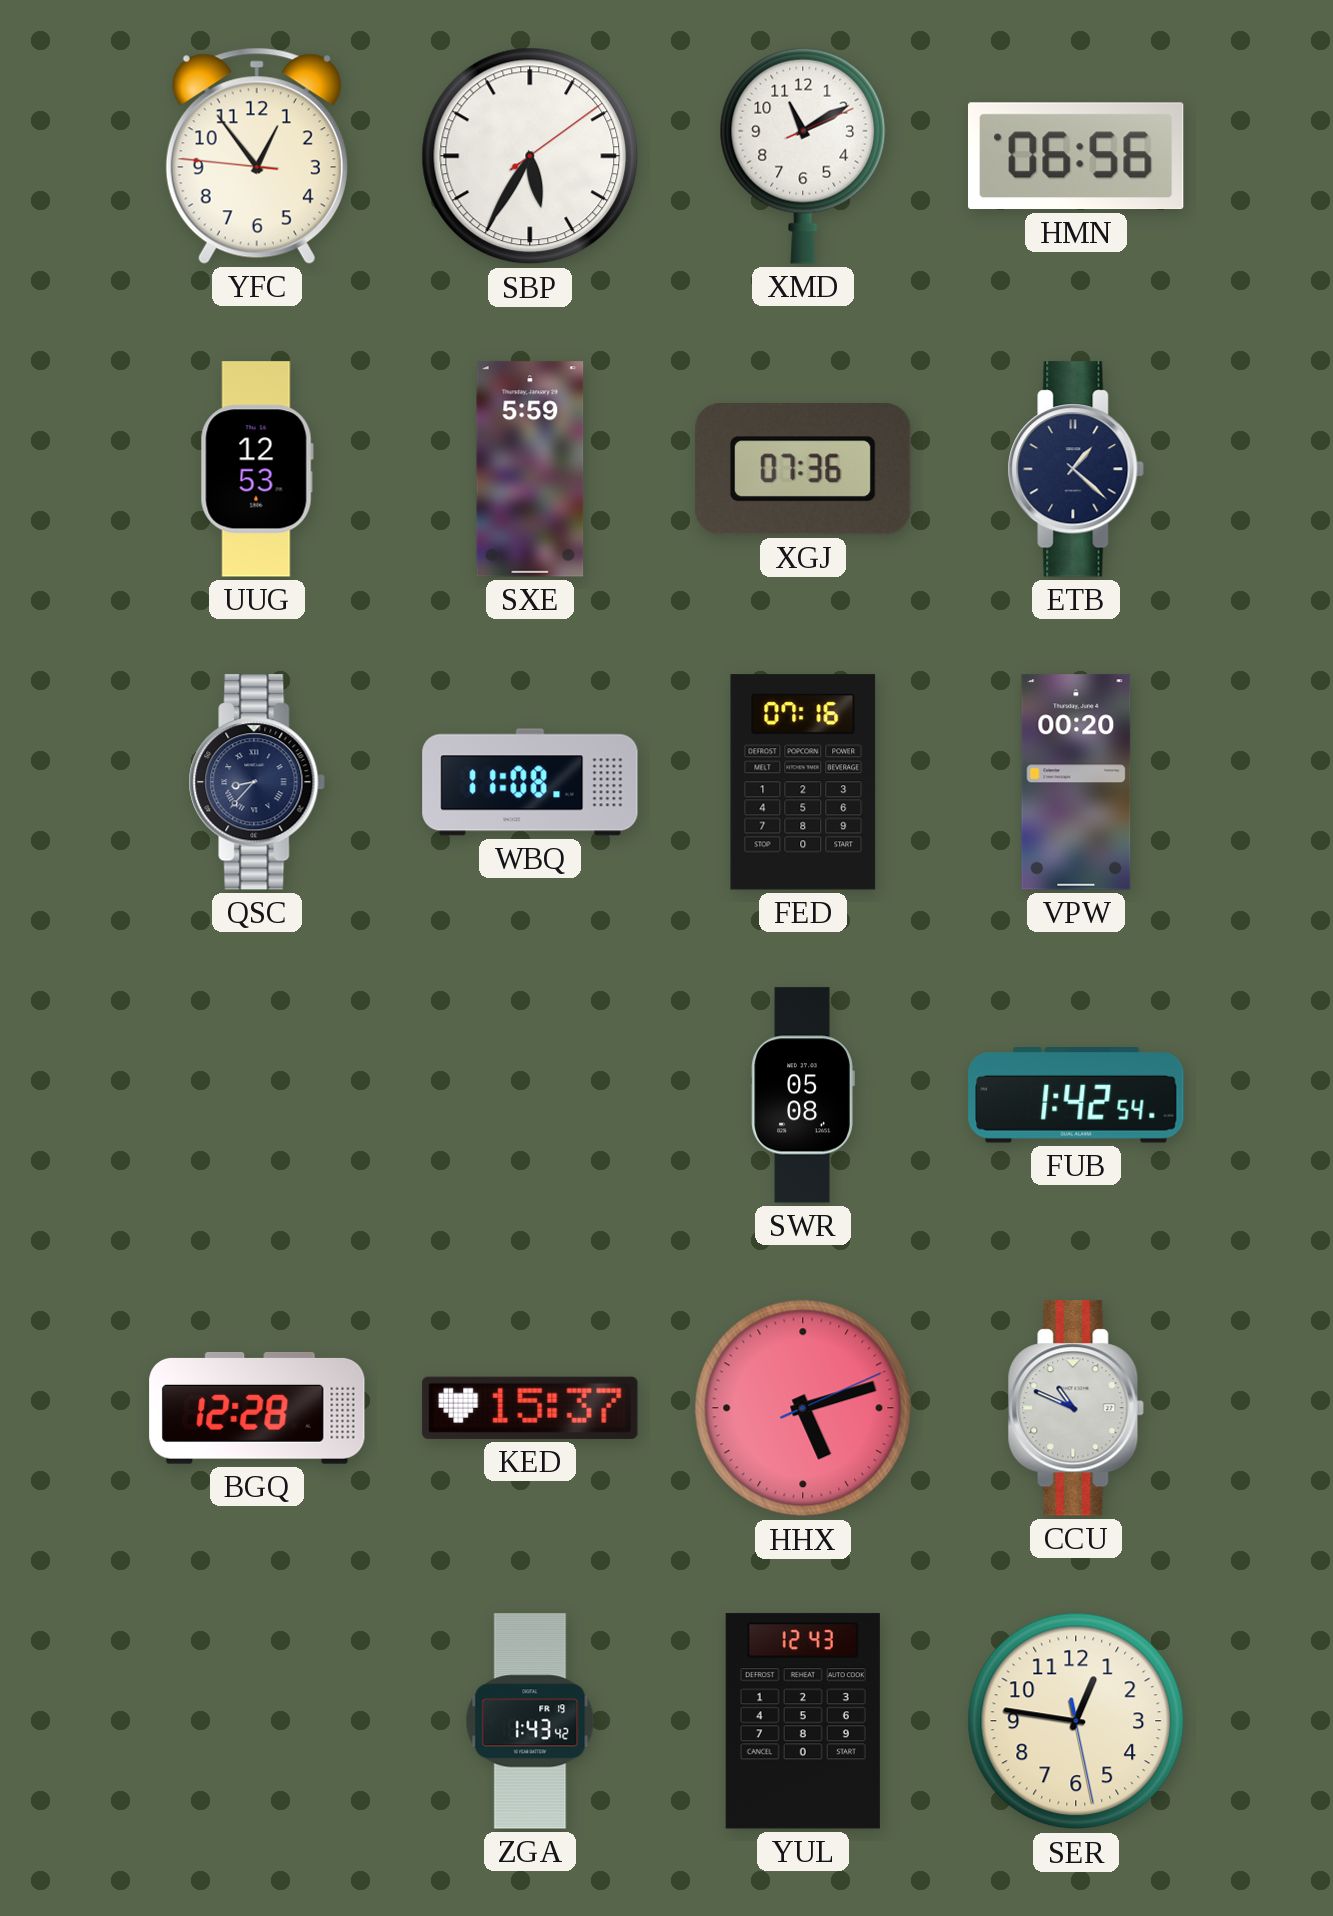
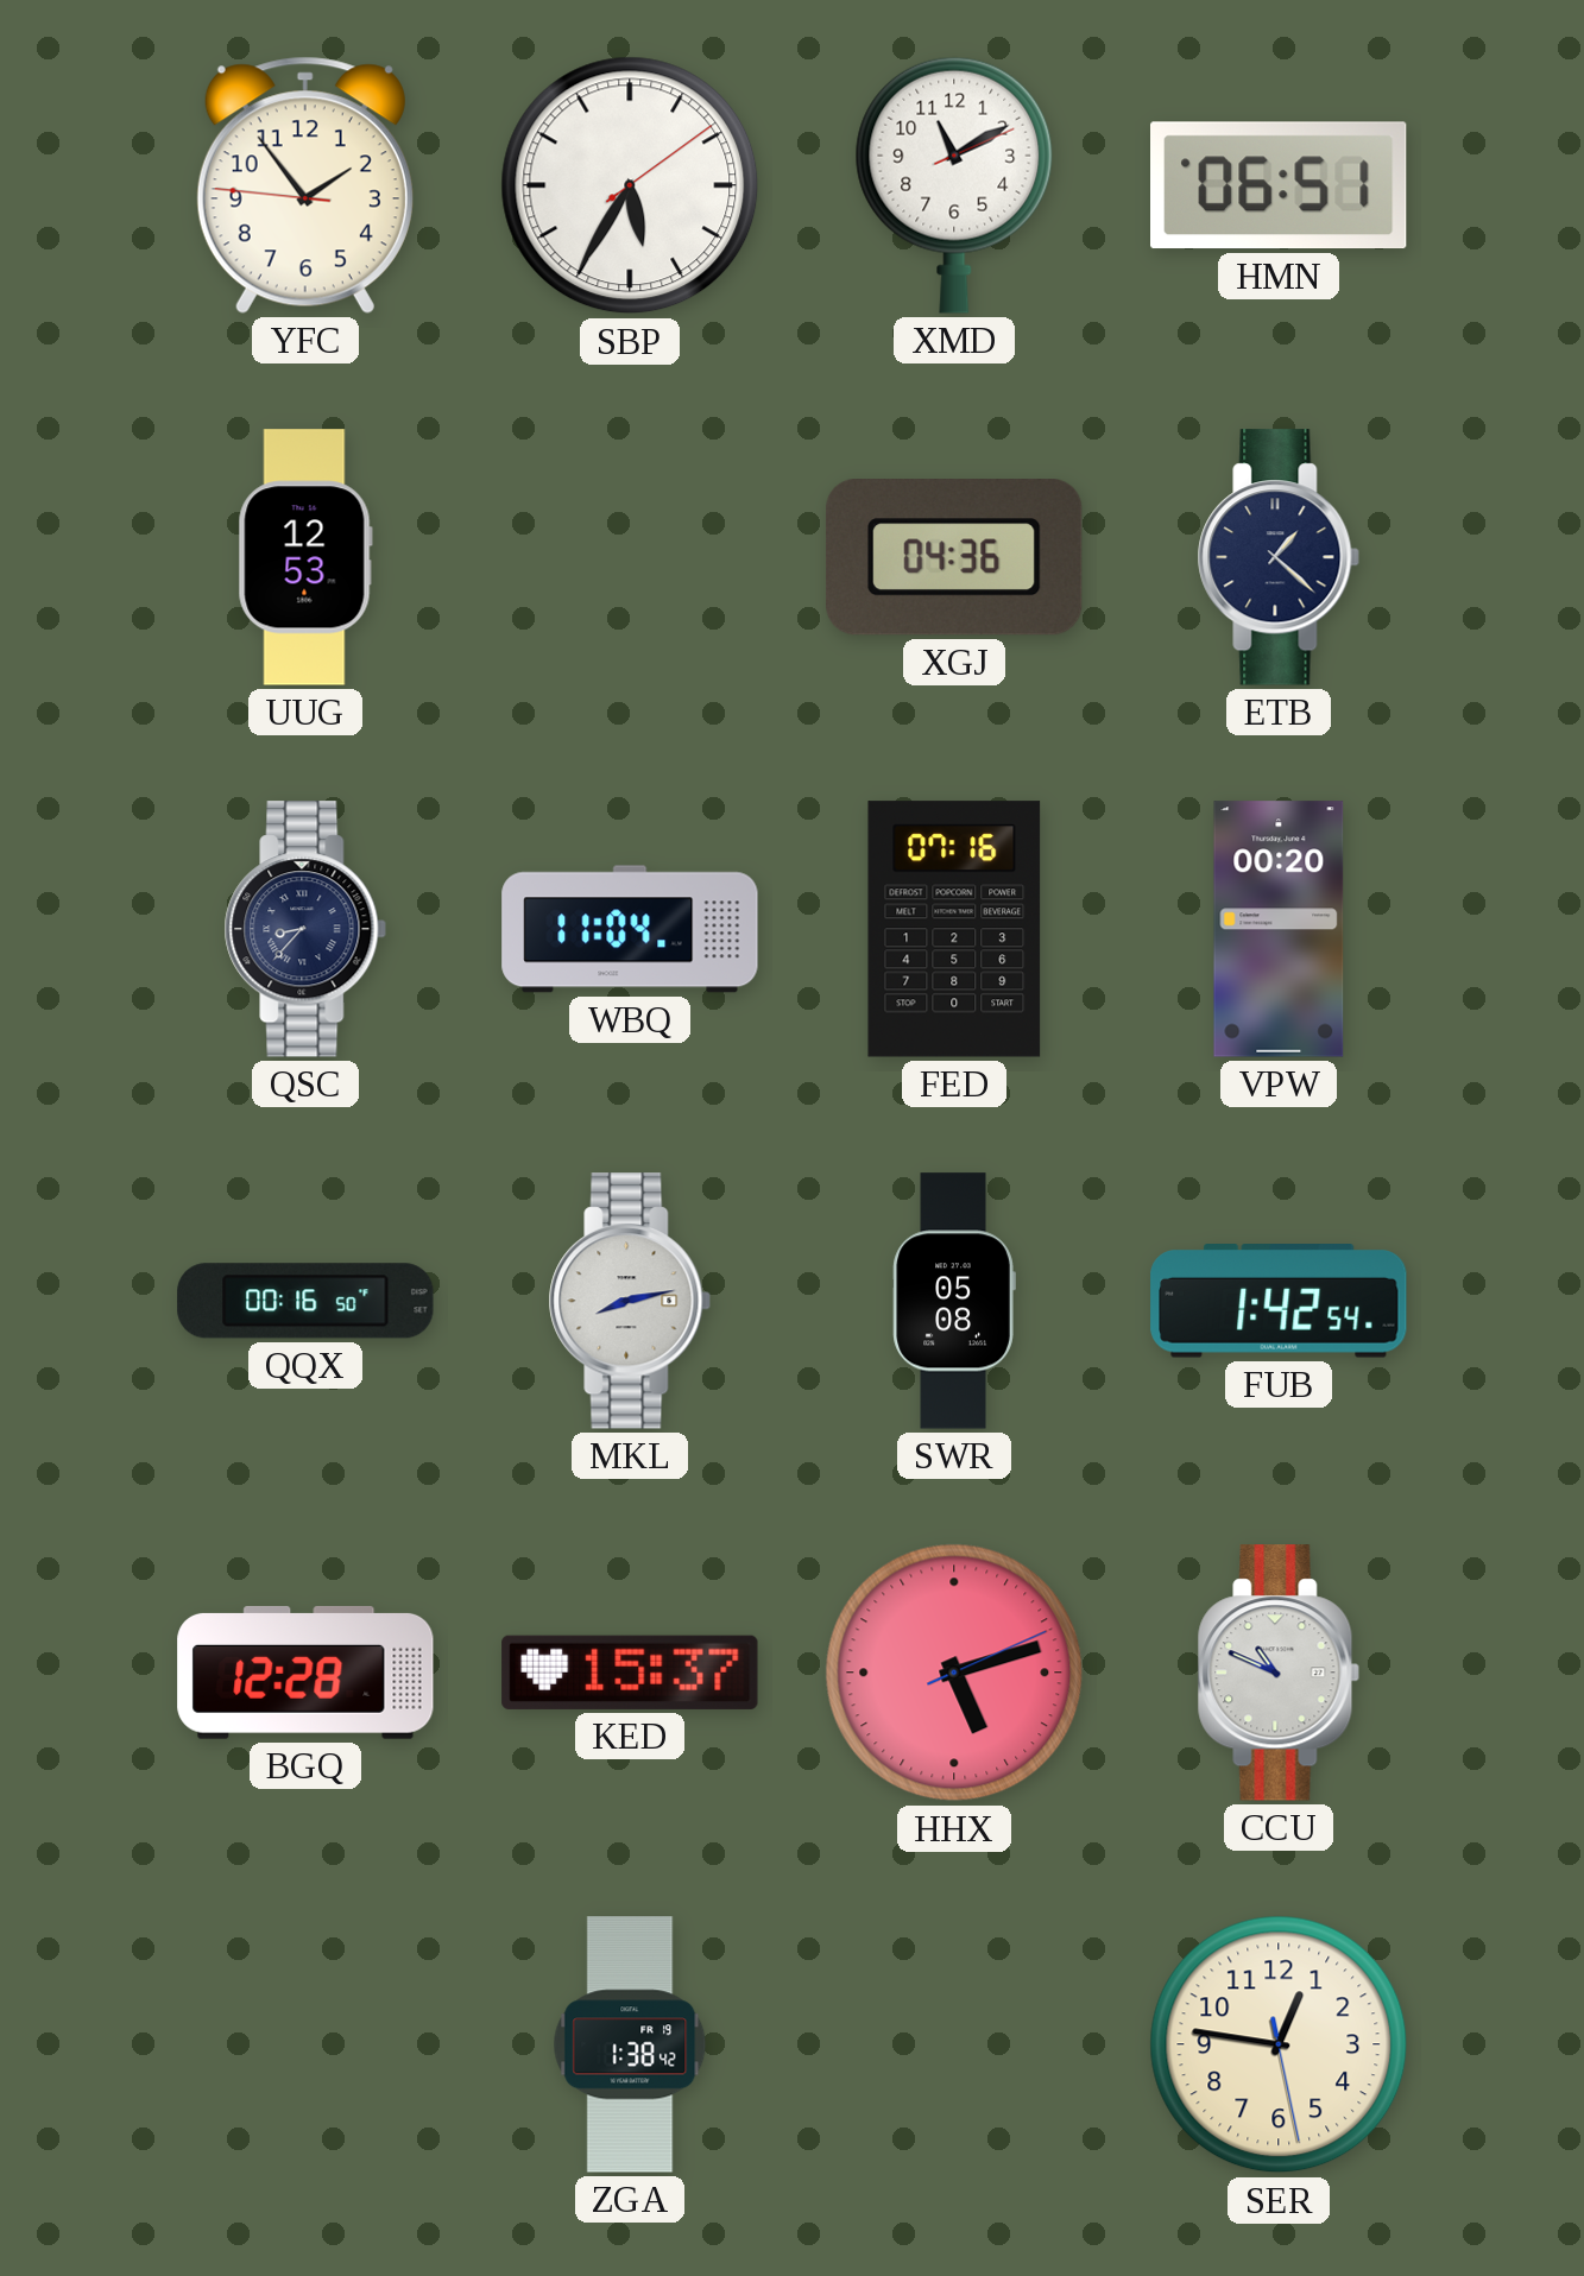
YFC: 12:53 -> 1:53
HMN: 06:56 -> 06:51
SXE: 5:59 -> none
XGJ: 07:36 -> 04:36
WBQ: 11:08 -> 11:04
QQX: none -> 00:16
MKL: none -> 8:13
ZGA: 1:43 -> 1:38
YUL: 12:43 -> none
